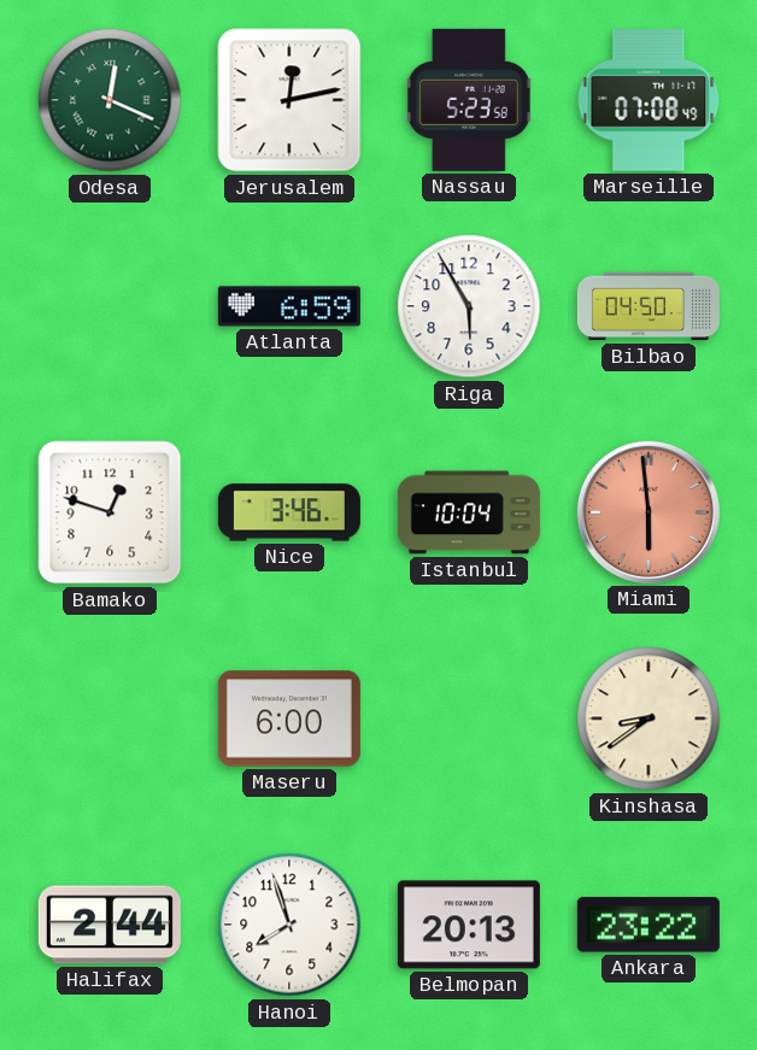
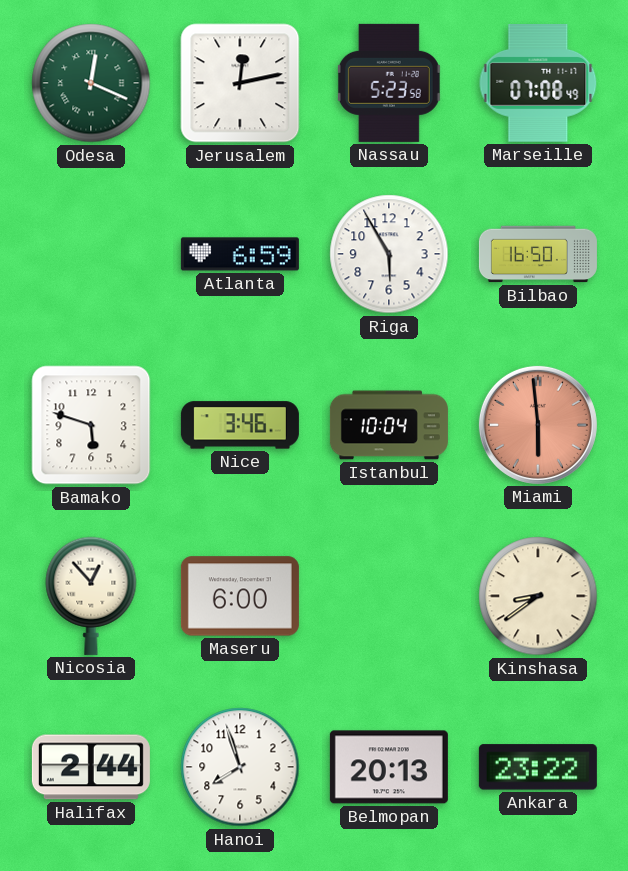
Bilbao: 04:50 -> 16:50
Bamako: 12:48 -> 5:48
Nicosia: none -> 12:53
